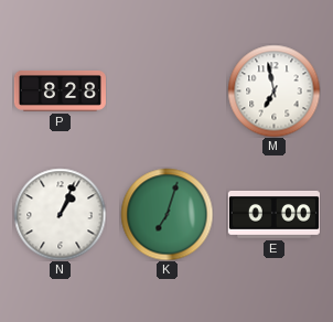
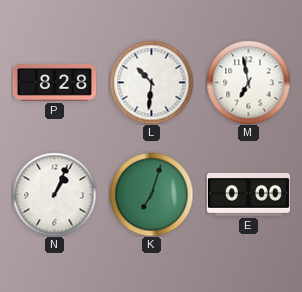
L: none -> 10:31
